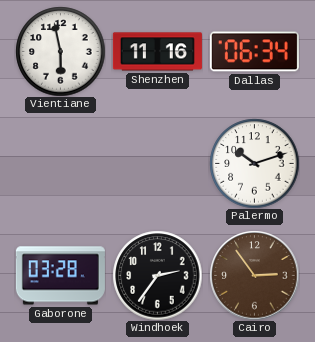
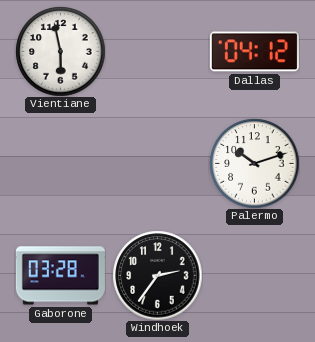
Shenzhen: 11:16 -> none
Dallas: 06:34 -> 04:12
Cairo: 2:54 -> none
